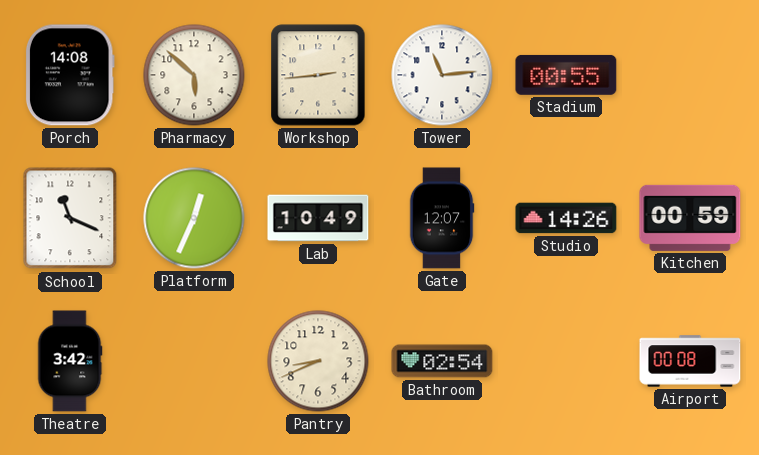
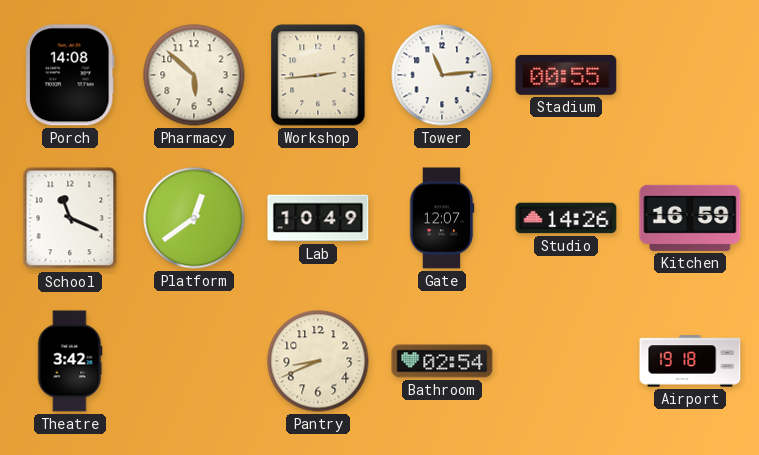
Platform: 12:34 -> 12:39
Kitchen: 00:59 -> 16:59
Airport: 00:08 -> 19:18
